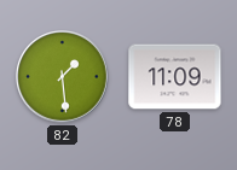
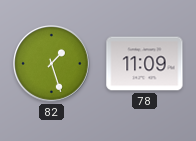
82: 1:29 -> 1:27
